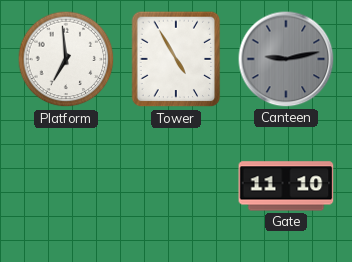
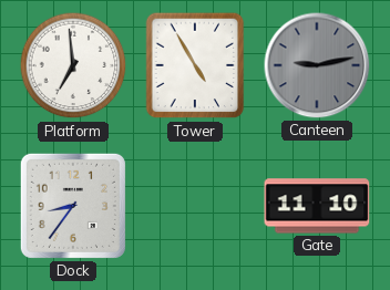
Dock: none -> 8:36
